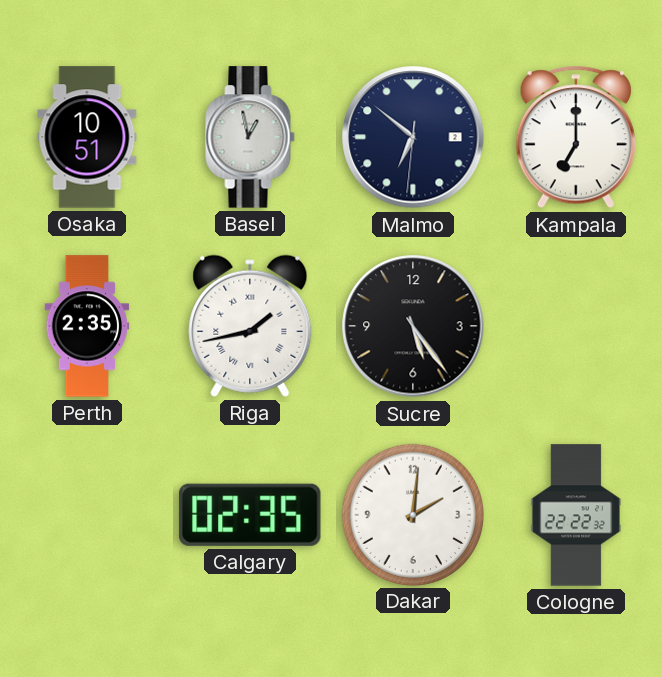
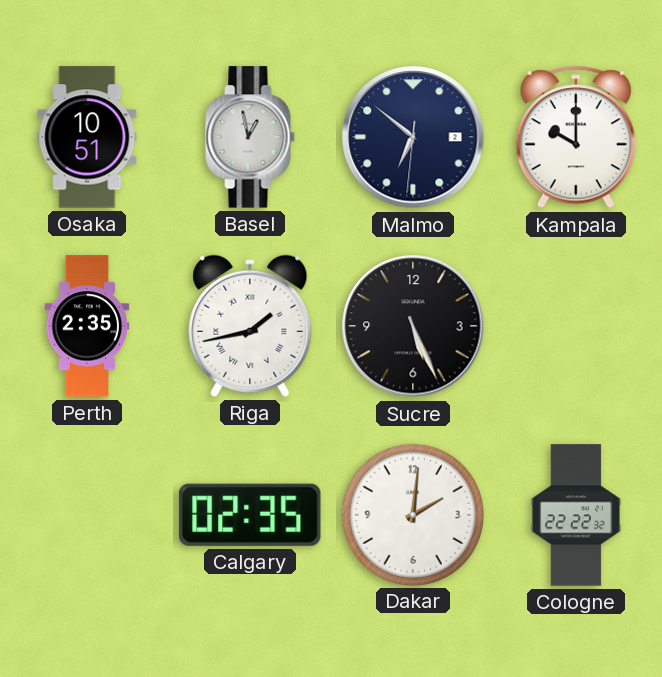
Kampala: 7:00 -> 10:00
Sucre: 5:24 -> 5:26
